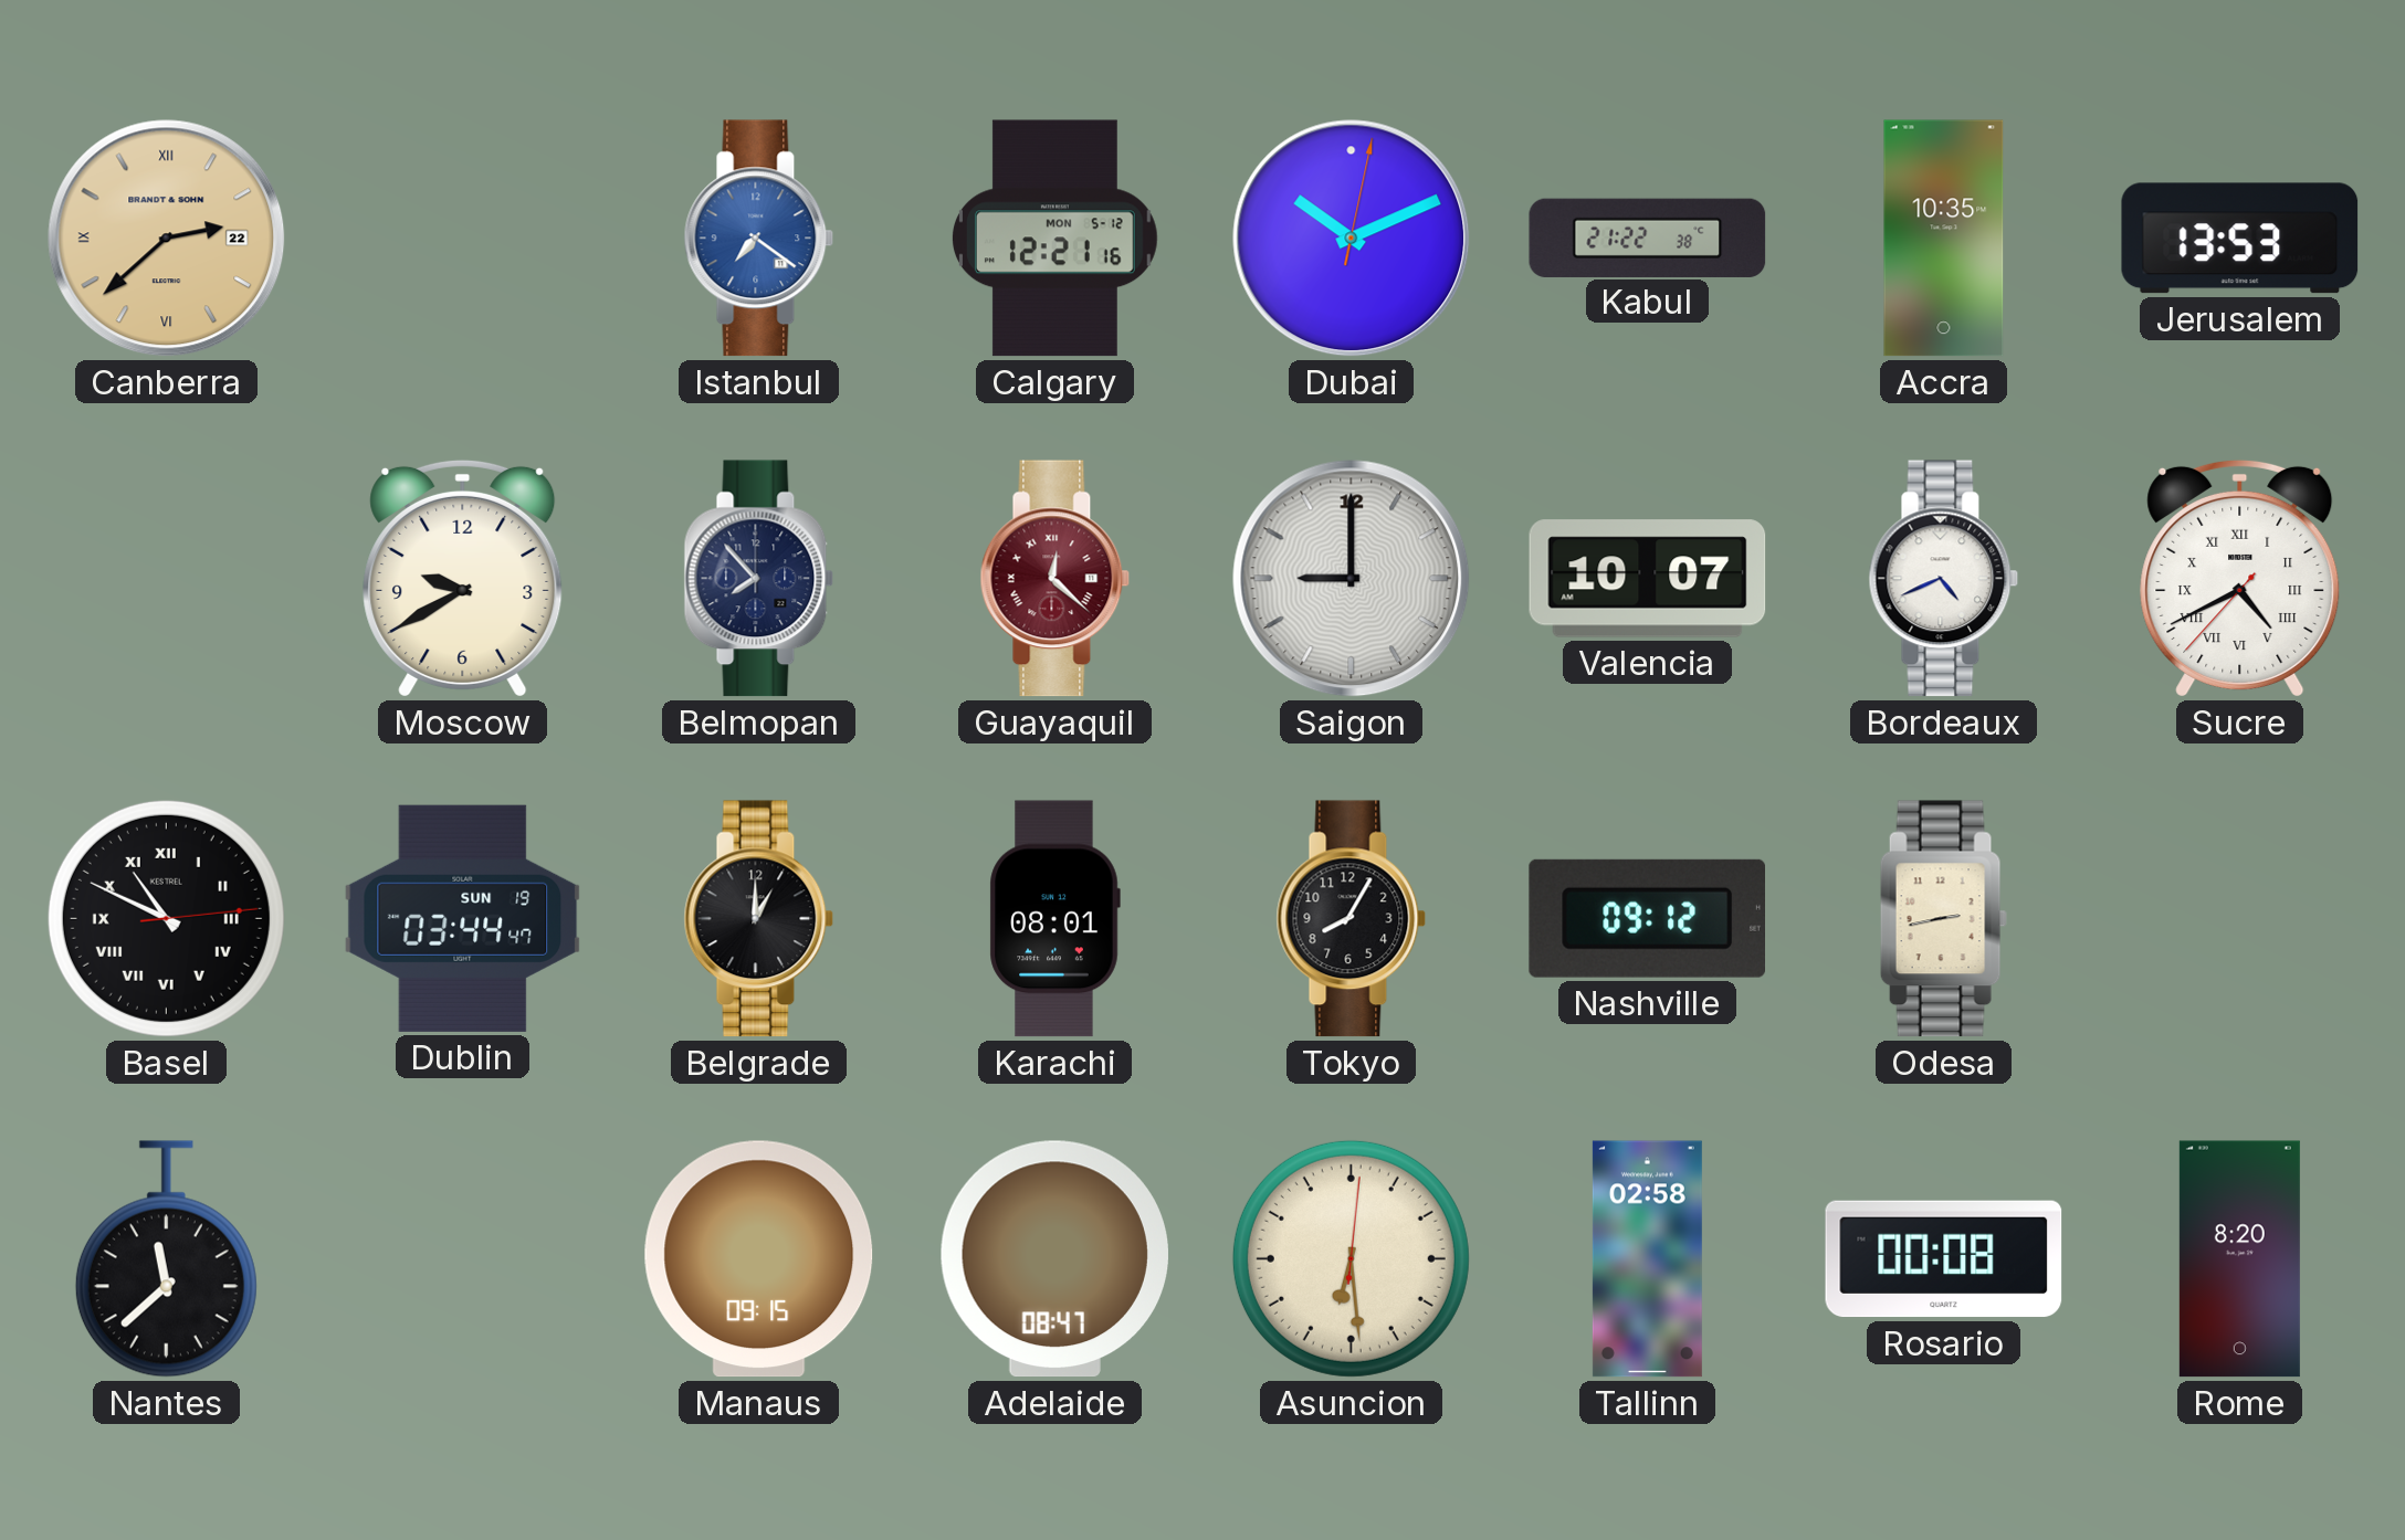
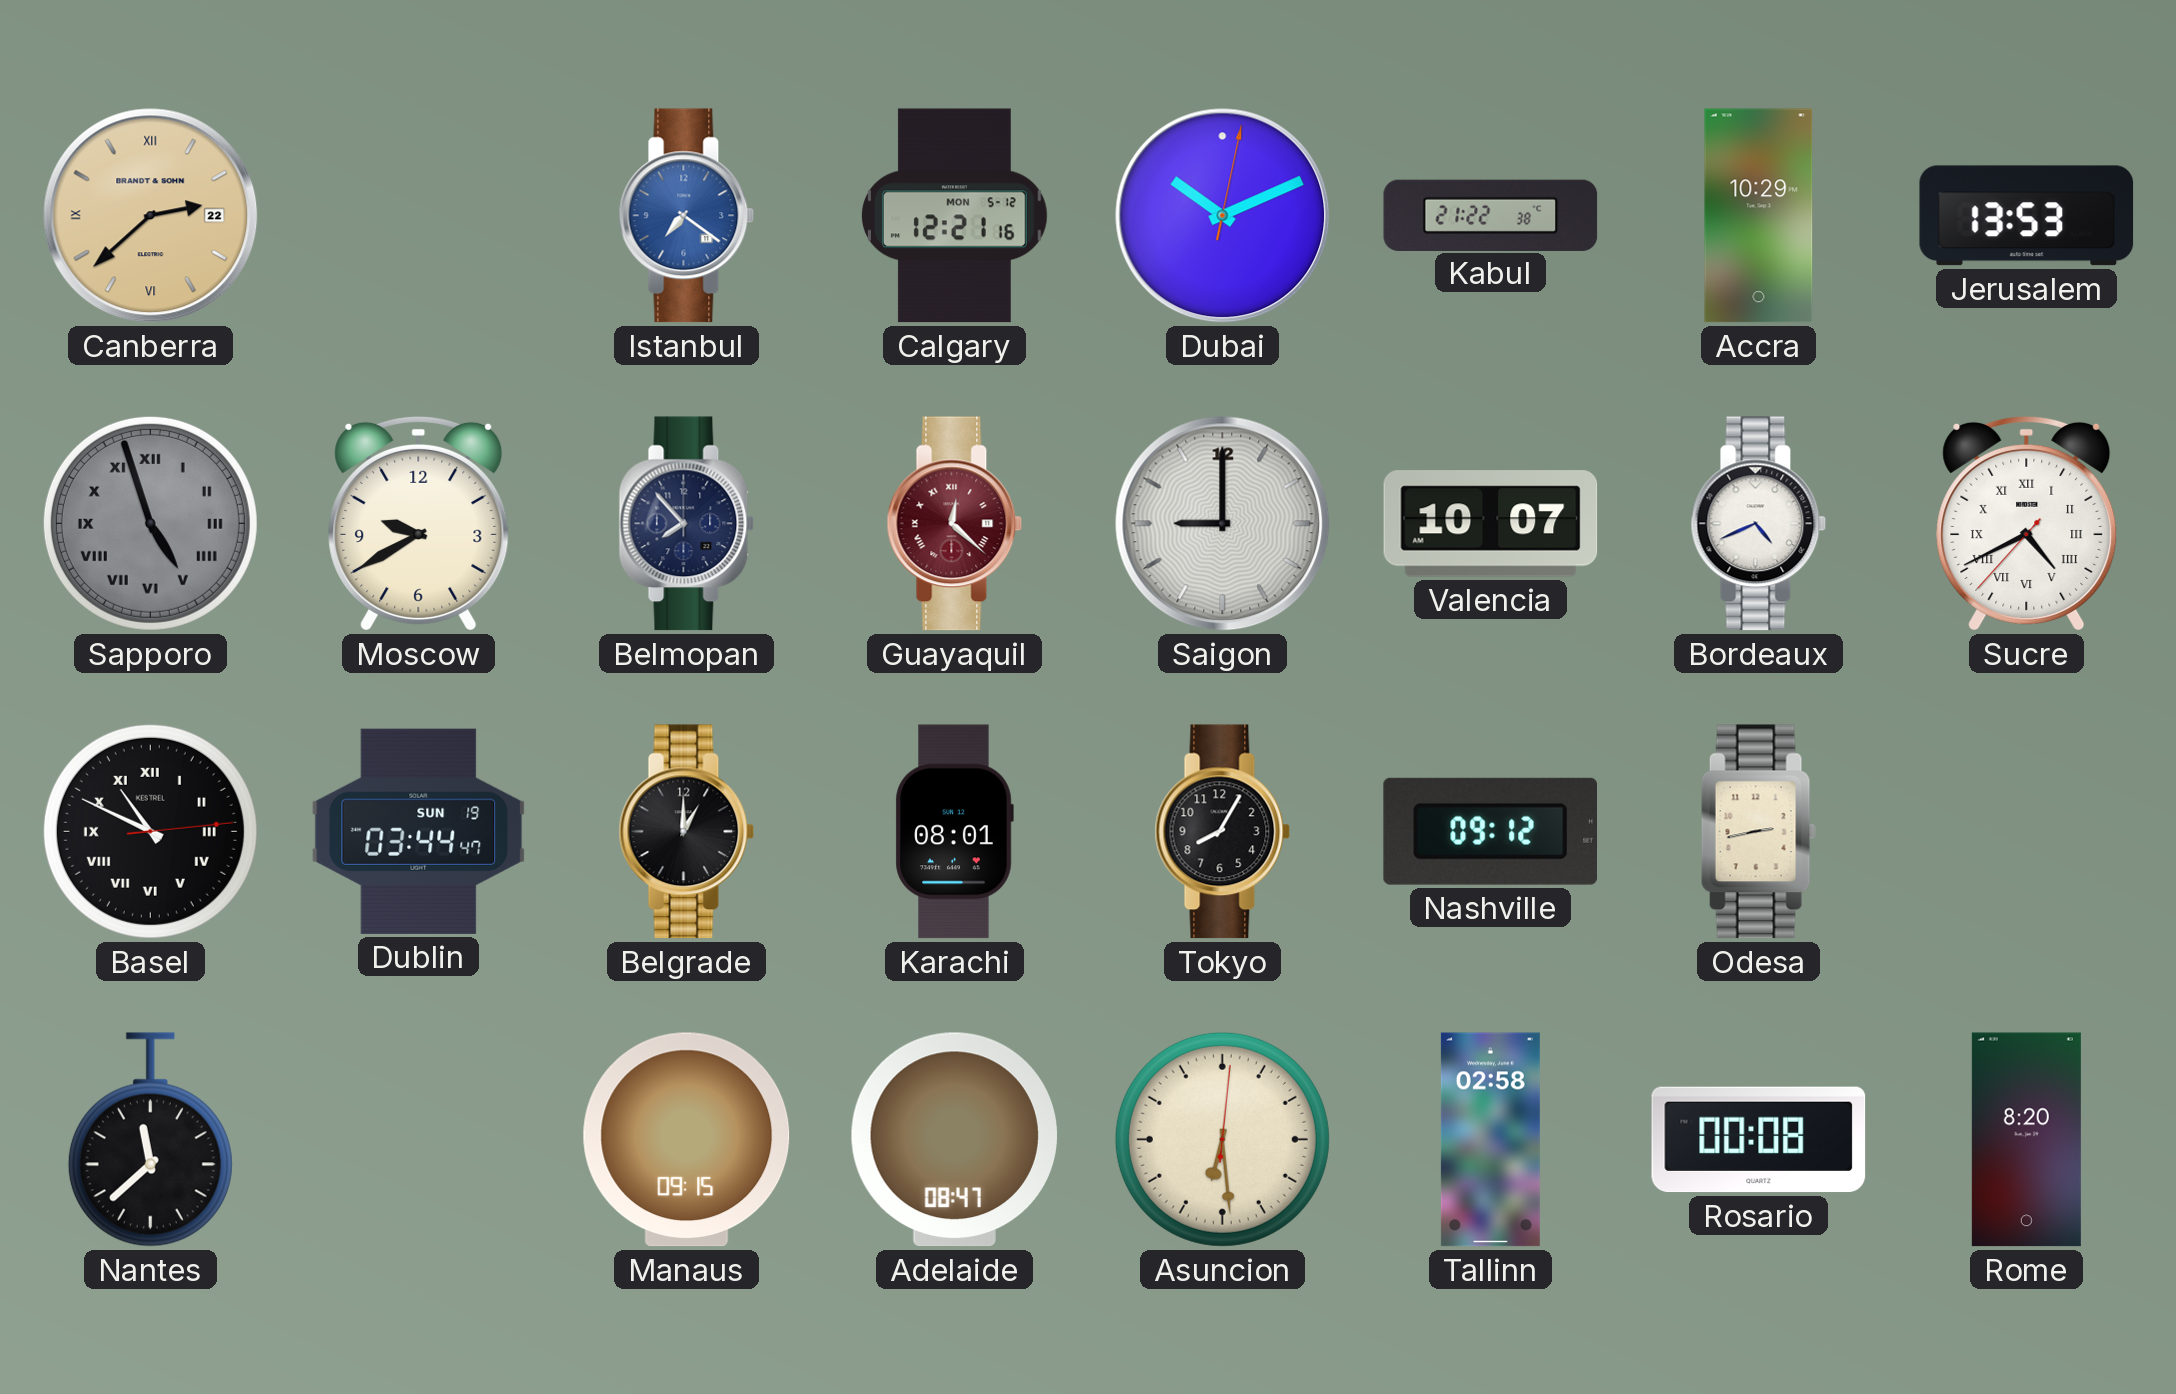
Accra: 10:35 -> 10:29
Sapporo: none -> 4:57
